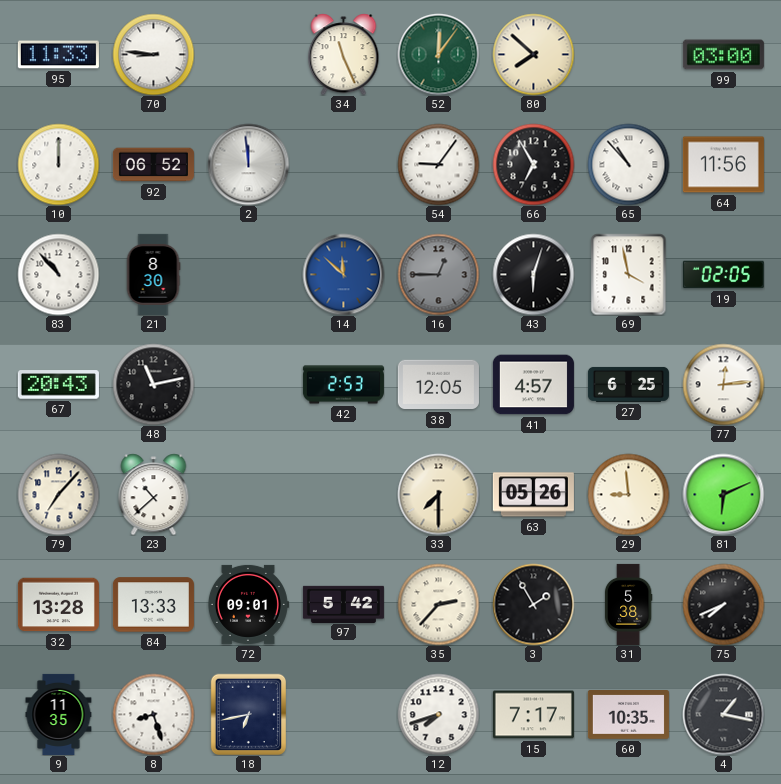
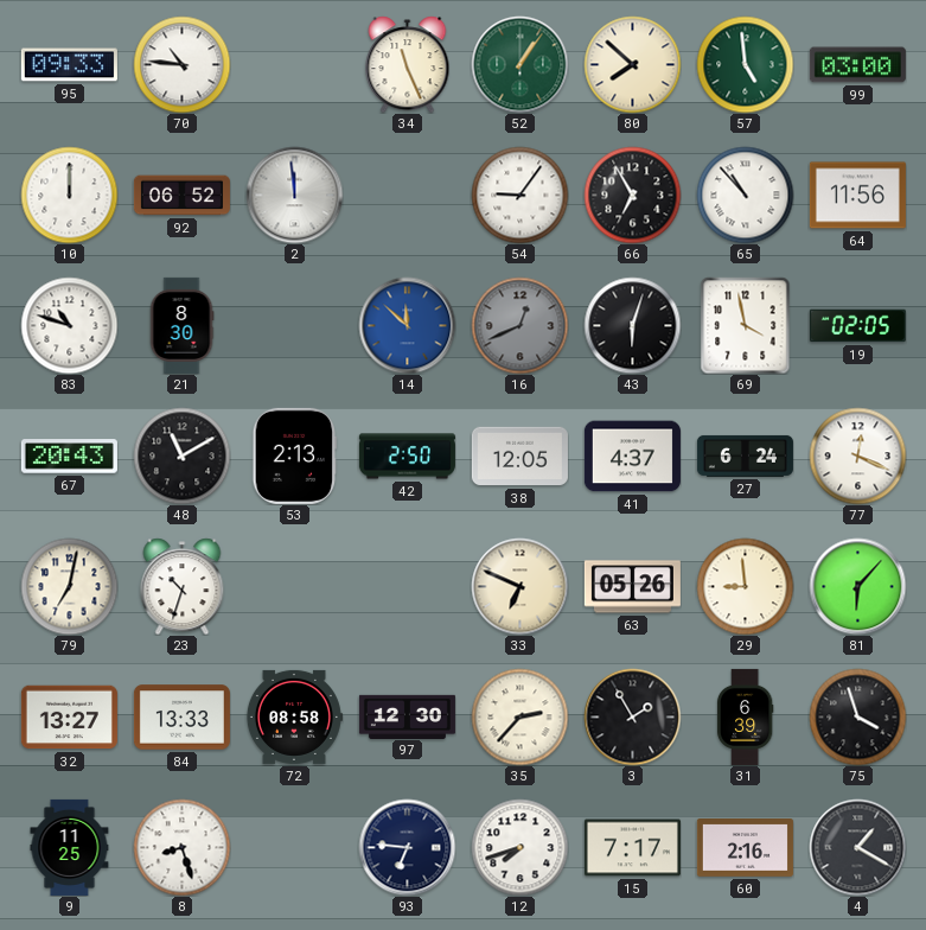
95: 11:33 -> 09:33
70: 8:46 -> 10:46
52: 12:06 -> 1:06
57: none -> 4:59
83: 10:53 -> 10:48
16: 12:45 -> 12:41
48: 11:13 -> 11:10
53: none -> 2:13
42: 2:53 -> 2:50
41: 4:57 -> 4:37
27: 6:25 -> 6:24
77: 12:14 -> 12:19
79: 7:07 -> 7:02
23: 10:38 -> 10:33
33: 7:30 -> 6:49
81: 6:11 -> 6:07
32: 13:28 -> 13:27
72: 09:01 -> 08:58
97: 5:42 -> 12:30
31: 5:38 -> 6:39
75: 7:41 -> 3:57
9: 11:35 -> 11:25
18: 6:43 -> none
93: none -> 6:46
60: 10:35 -> 2:16
4: 1:17 -> 1:20
